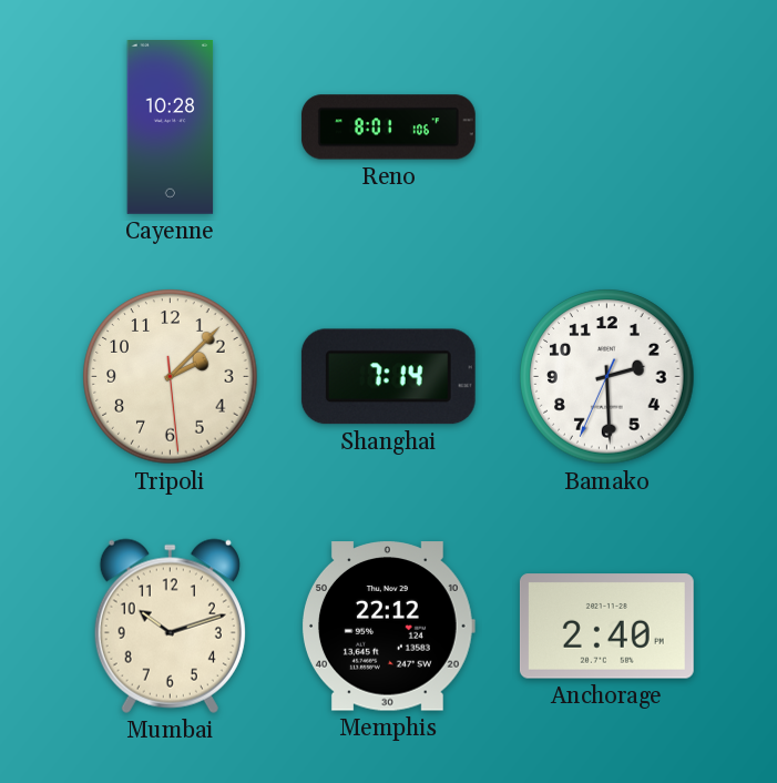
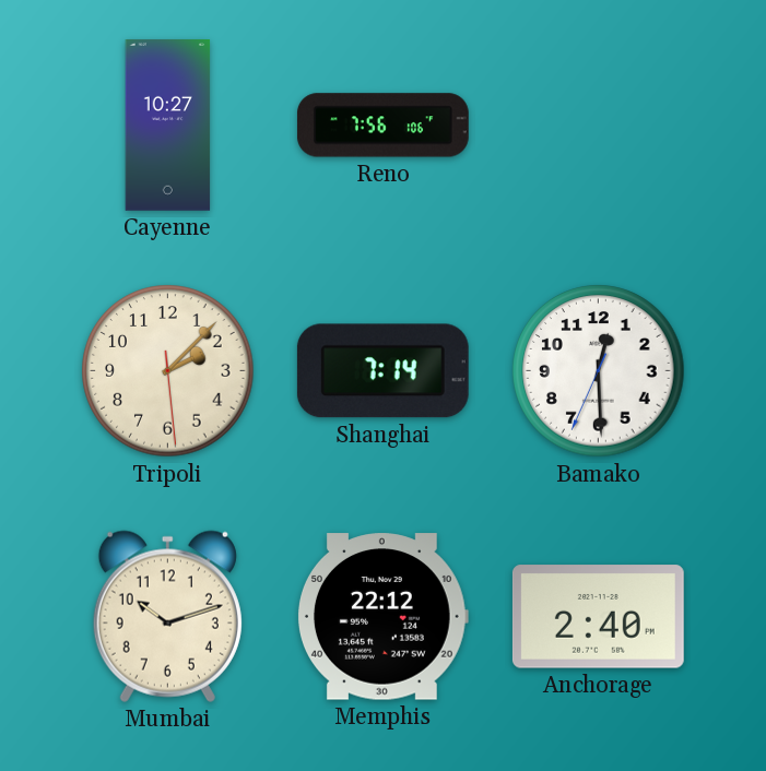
Cayenne: 10:28 -> 10:27
Reno: 8:01 -> 7:56
Bamako: 2:29 -> 12:29
